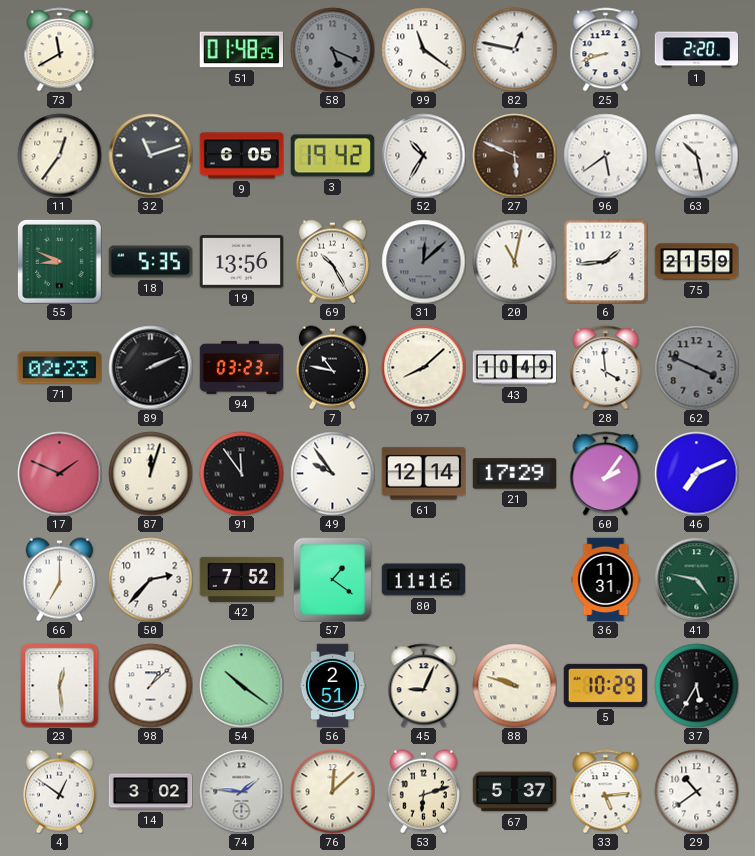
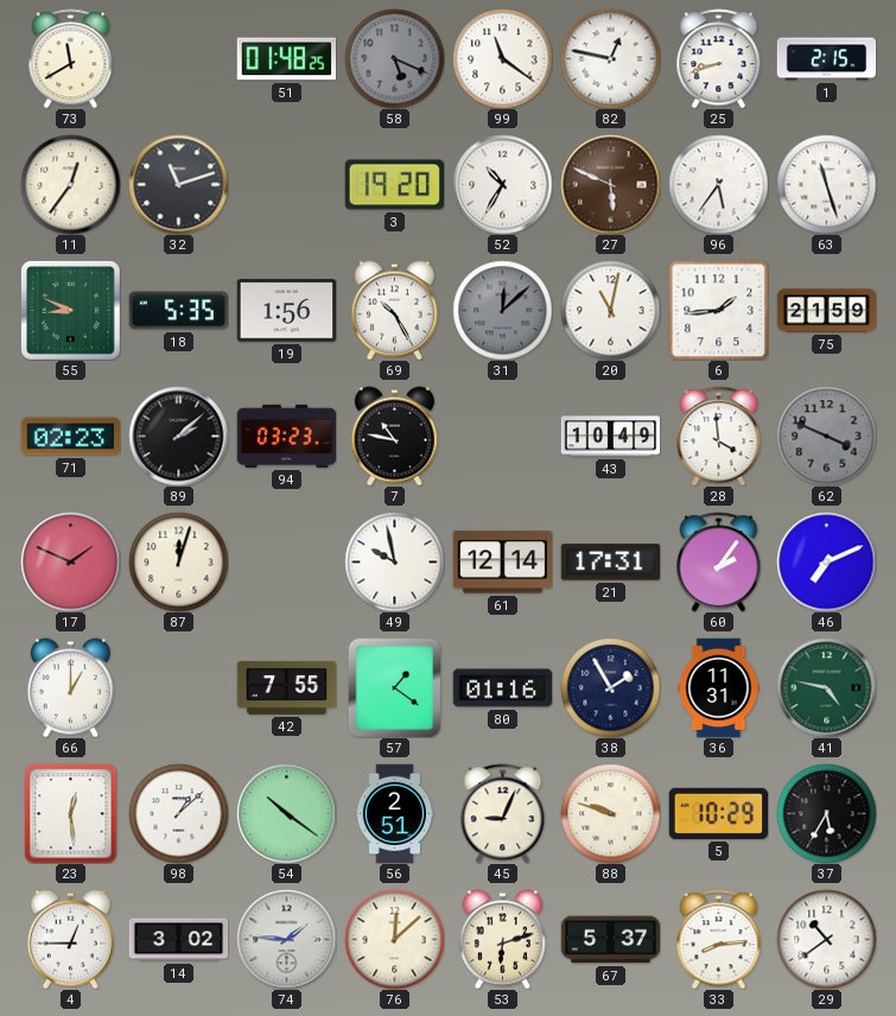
1: 2:20 -> 2:15
9: 6:05 -> none
3: 19:42 -> 19:20
96: 5:39 -> 5:36
63: 10:28 -> 11:27
19: 13:56 -> 1:56
89: 2:11 -> 2:08
97: 8:08 -> none
91: 11:54 -> none
49: 9:54 -> 9:58
21: 17:29 -> 17:31
66: 7:00 -> 1:00
50: 2:37 -> none
42: 7:52 -> 7:55
80: 11:16 -> 01:16
38: none -> 1:55
4: 12:51 -> 12:45
33: 5:14 -> 8:14
